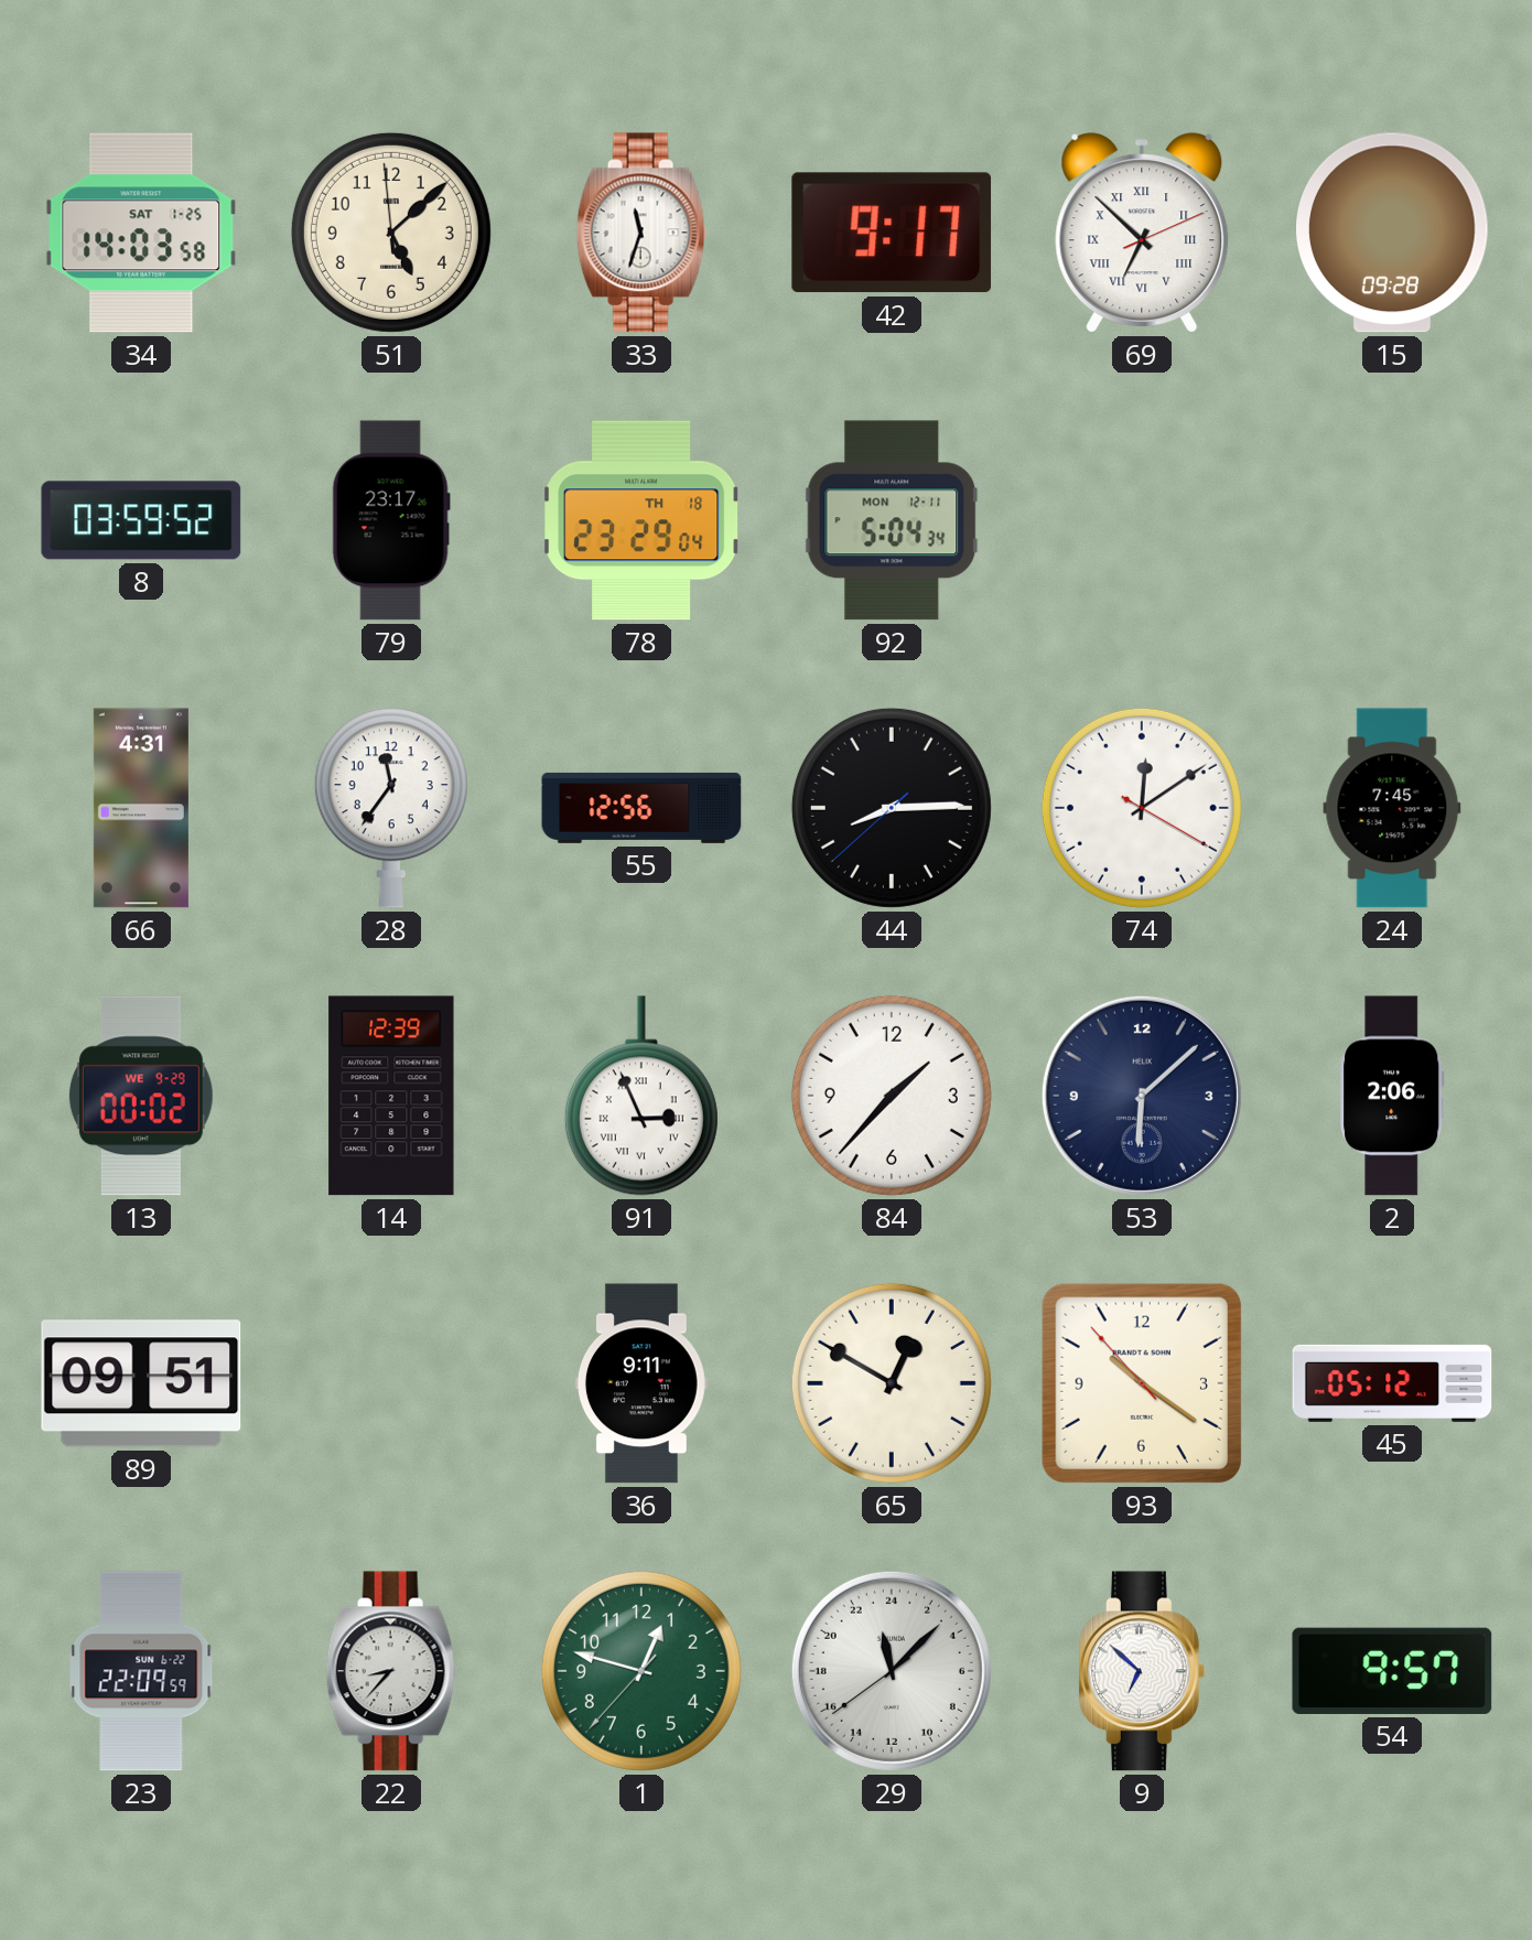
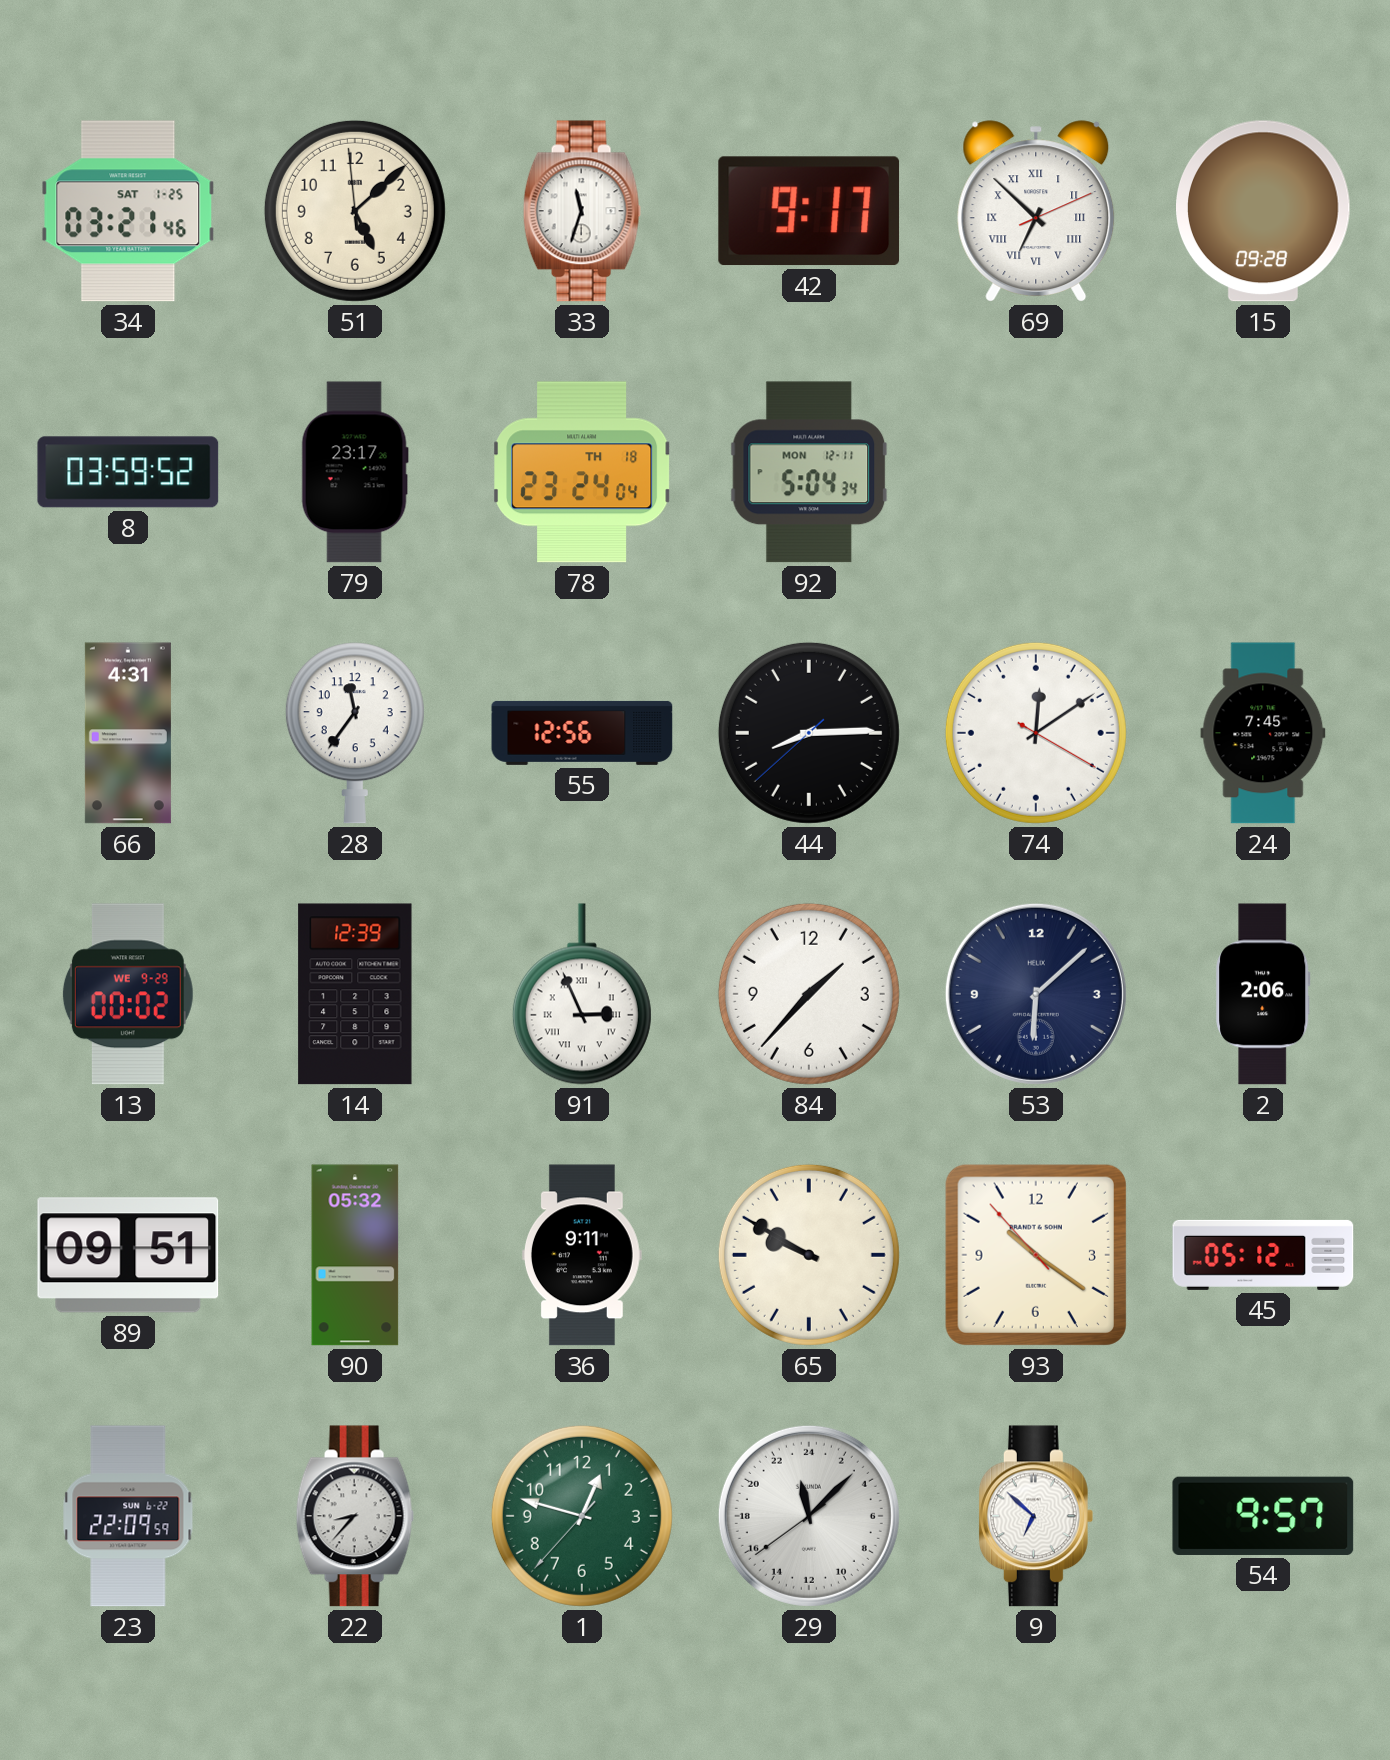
34: 14:03 -> 03:21
78: 23:29 -> 23:24
90: none -> 05:32
65: 12:50 -> 9:50
